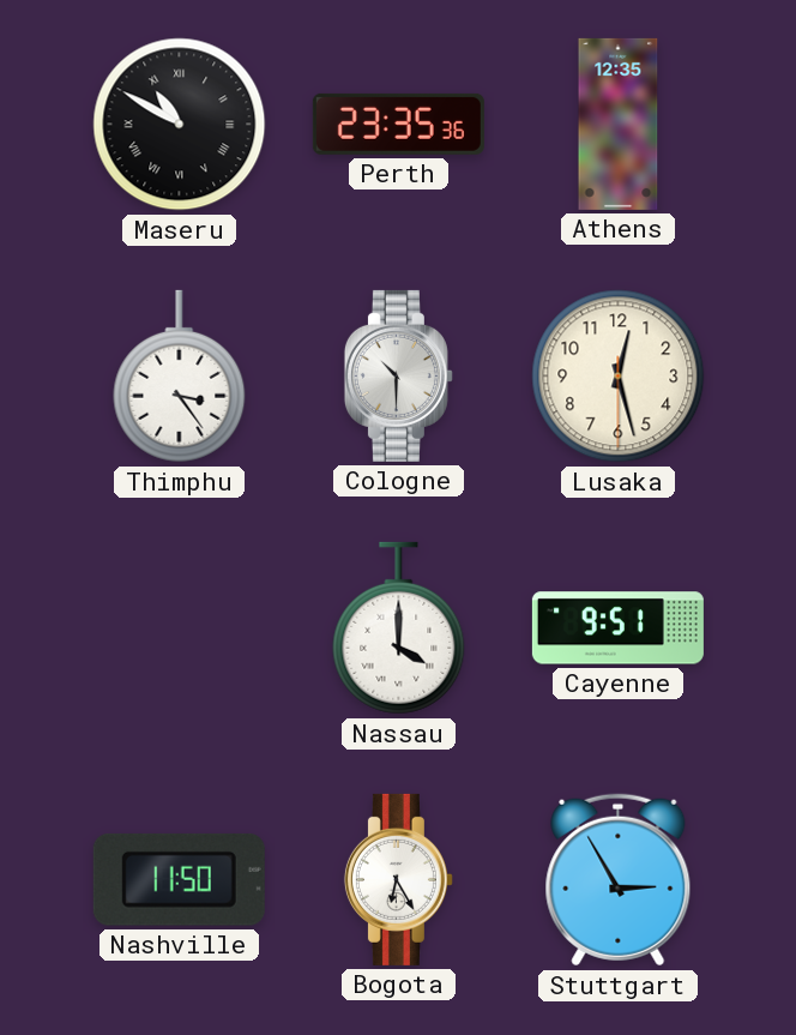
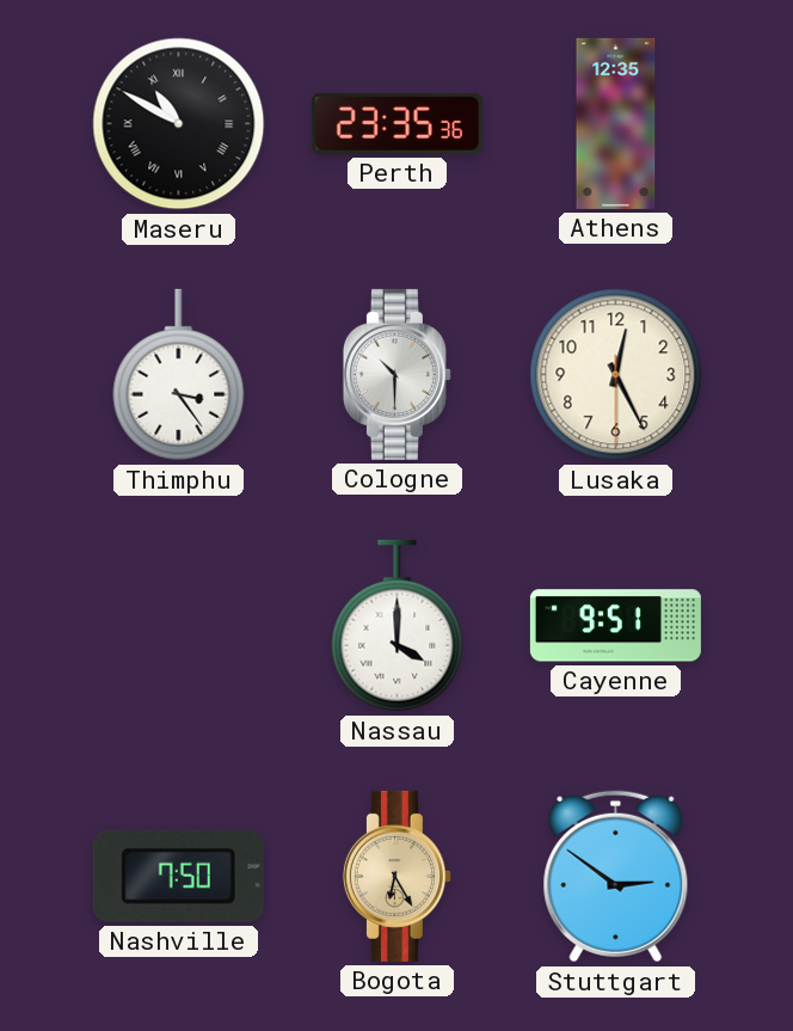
Lusaka: 12:27 -> 12:25
Nashville: 11:50 -> 7:50
Bogota dial: white -> champagne
Stuttgart: 2:55 -> 2:51
